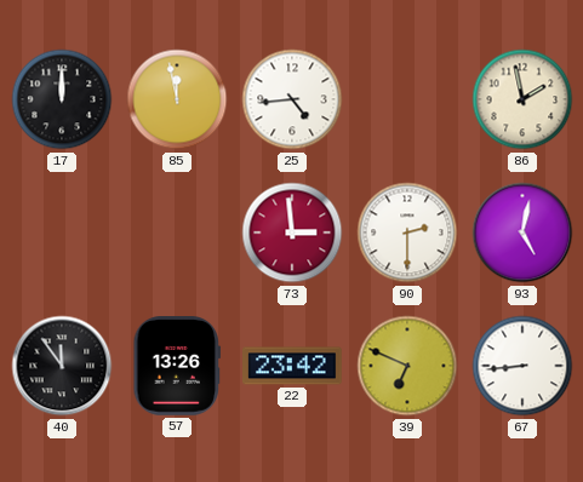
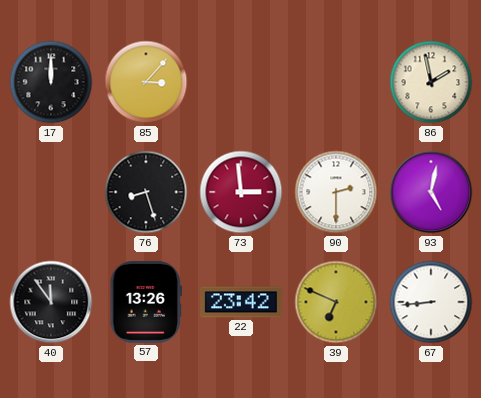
85: 11:58 -> 3:07
25: 4:44 -> none
76: none -> 8:27
